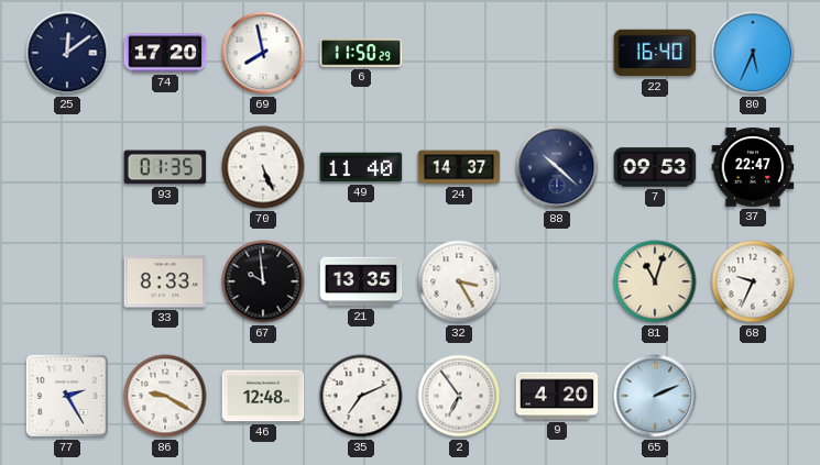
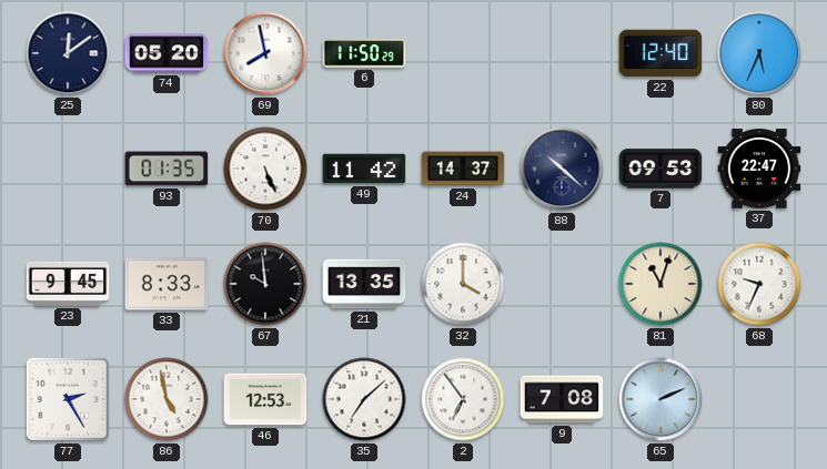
74: 17:20 -> 05:20
22: 16:40 -> 12:40
49: 11:40 -> 11:42
23: none -> 9:45
32: 3:25 -> 4:00
86: 9:20 -> 4:58
46: 12:48 -> 12:53
35: 7:11 -> 7:08
9: 4:20 -> 7:08
